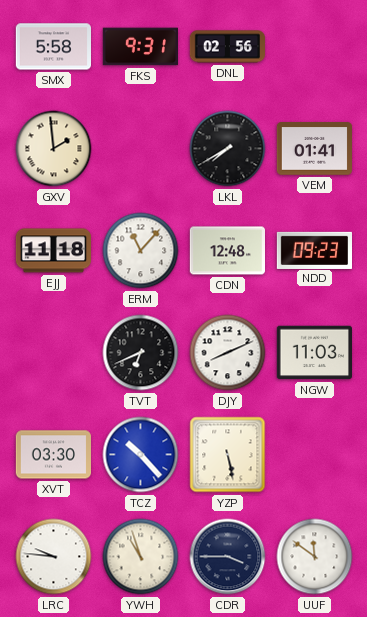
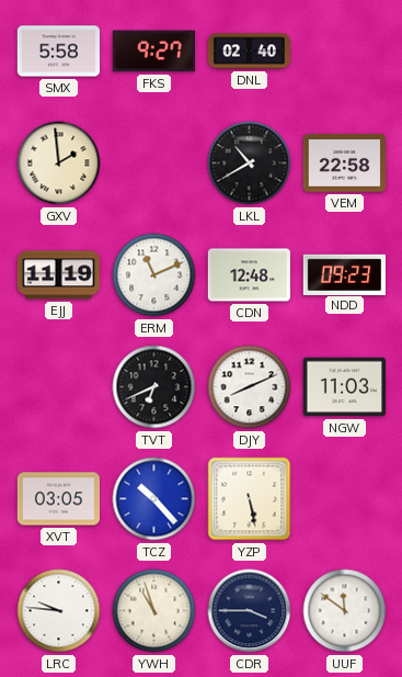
FKS: 9:31 -> 9:27
DNL: 02:56 -> 02:40
LKL: 7:40 -> 10:40
VEM: 01:41 -> 22:58
EJJ: 11:18 -> 11:19
ERM: 11:07 -> 11:11
XVT: 03:30 -> 03:05
